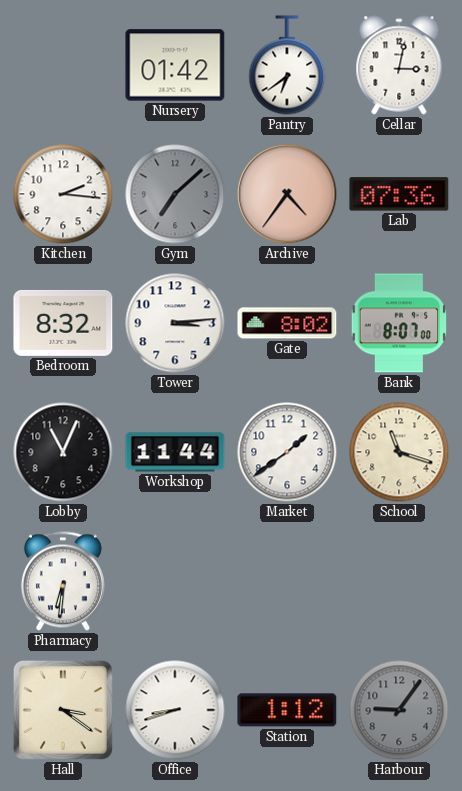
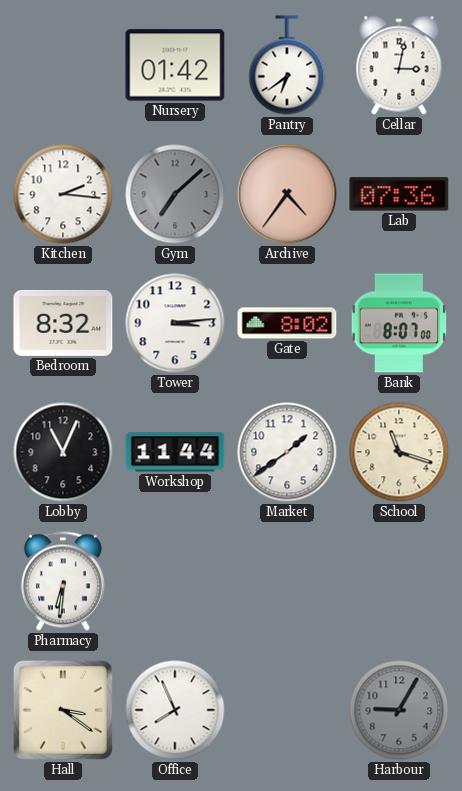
Office: 8:42 -> 7:56
Station: 1:12 -> none
Harbour: 9:06 -> 9:05
